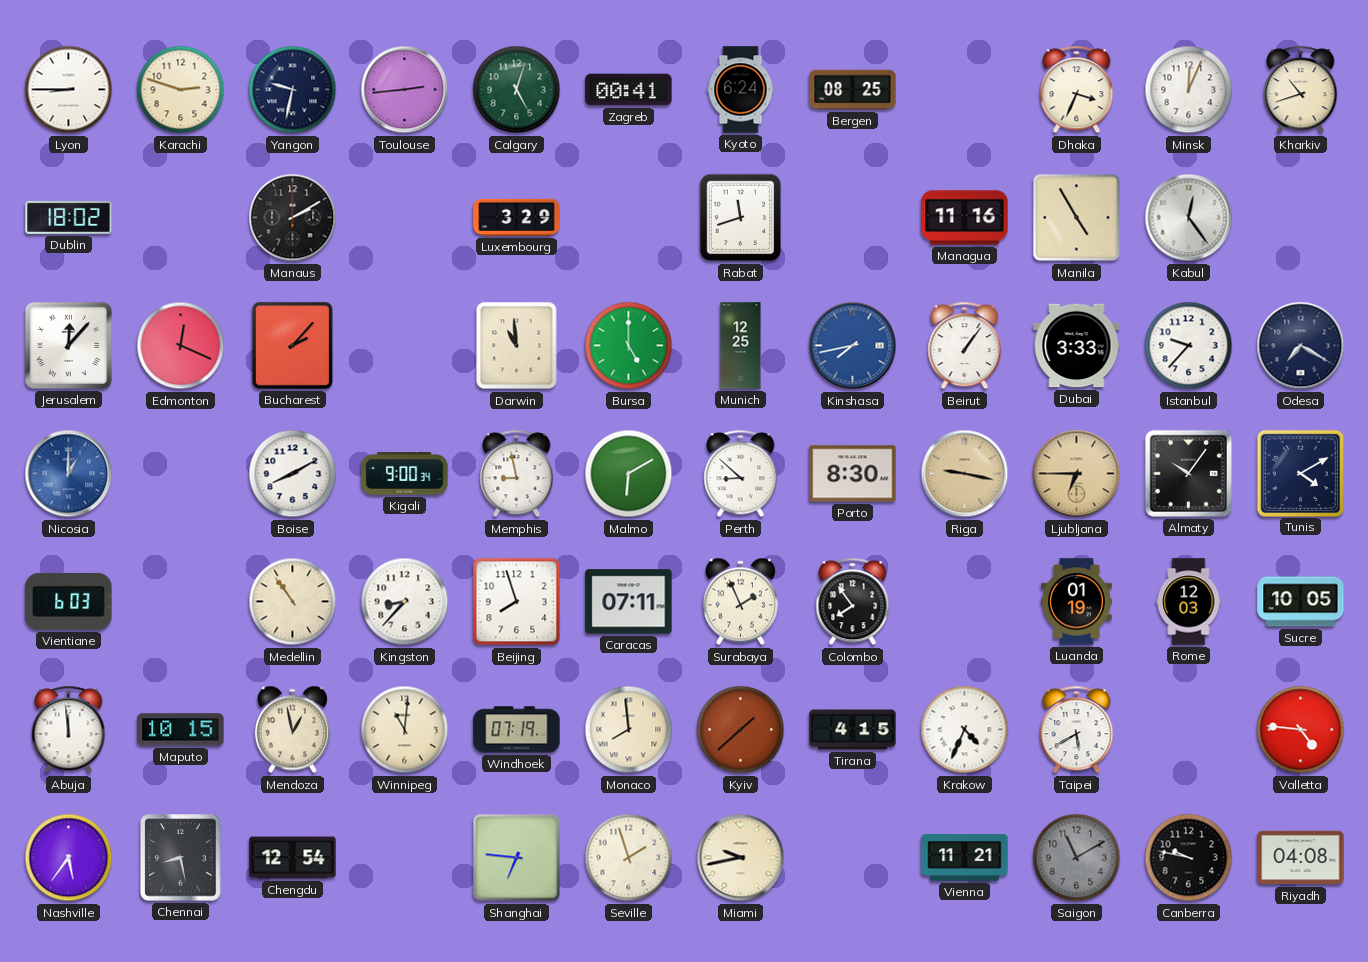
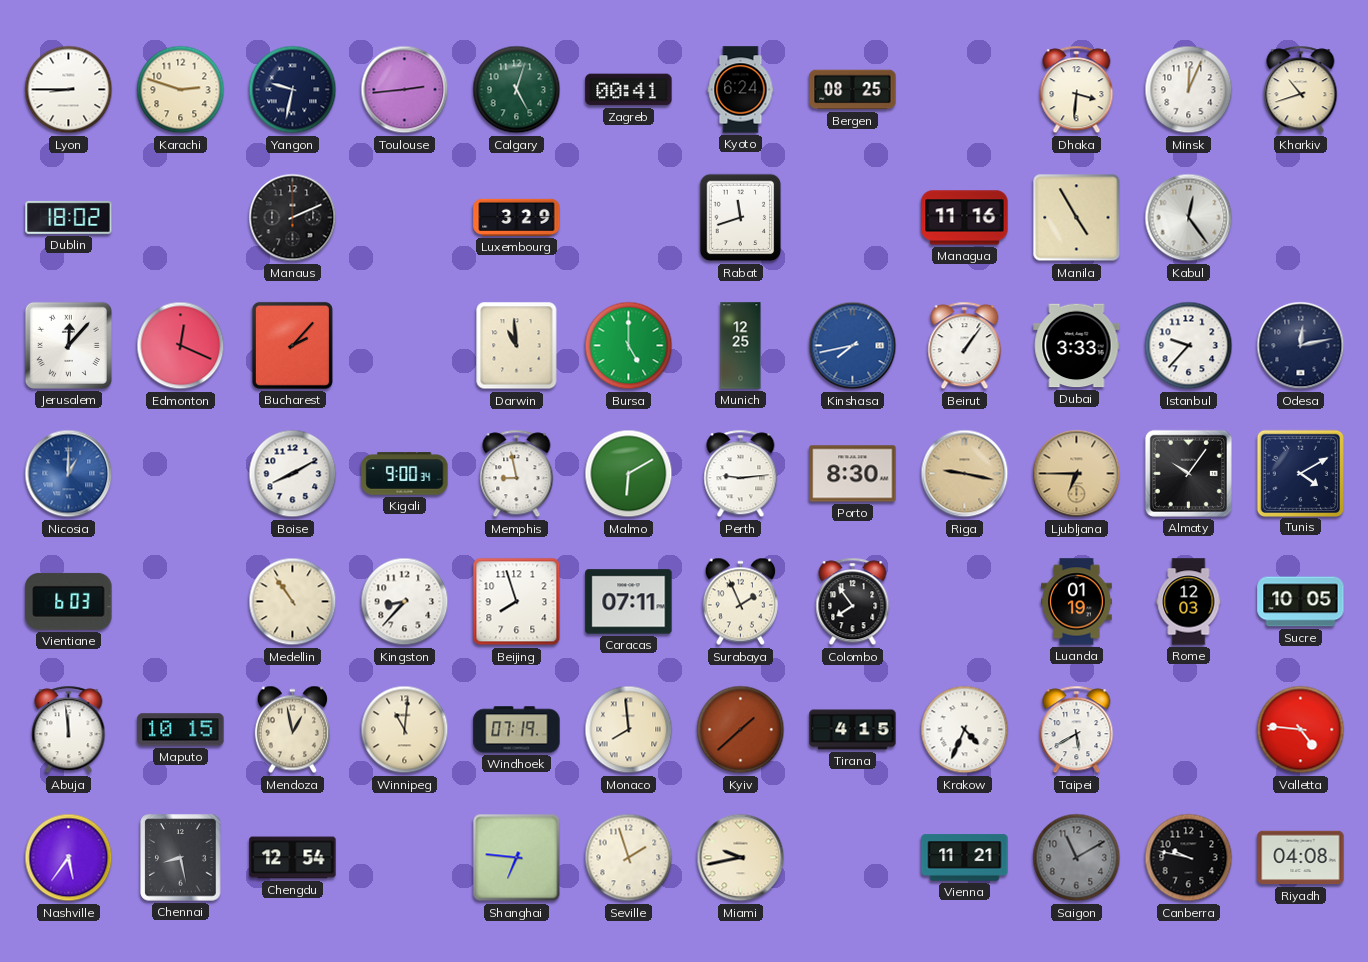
Dhaka: 3:34 -> 3:31
Manaus: 2:10 -> 2:11
Odesa: 7:20 -> 12:13
Perth: 8:52 -> 9:14
